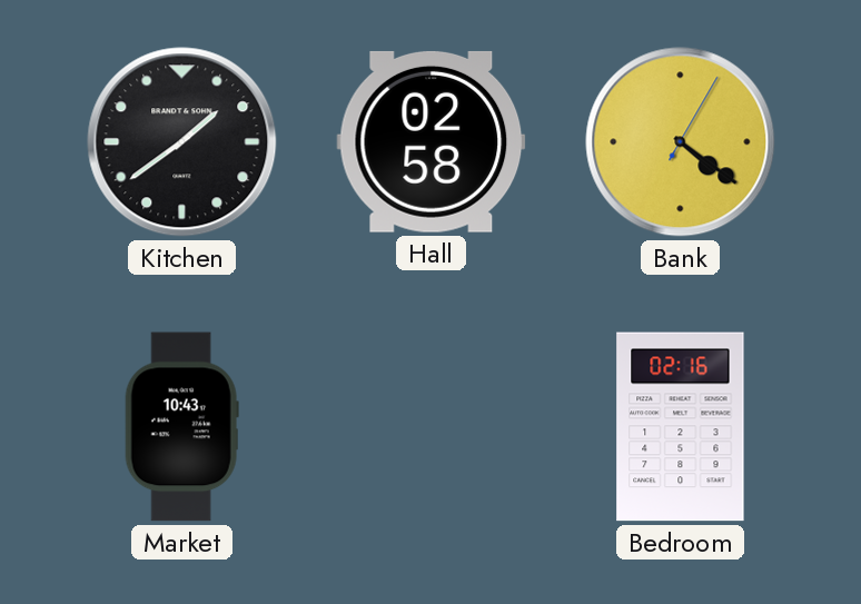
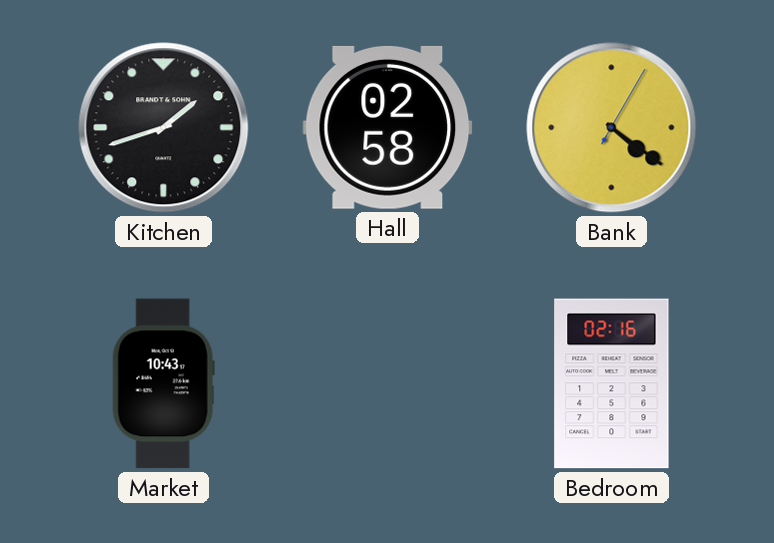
Kitchen: 1:39 -> 1:42
